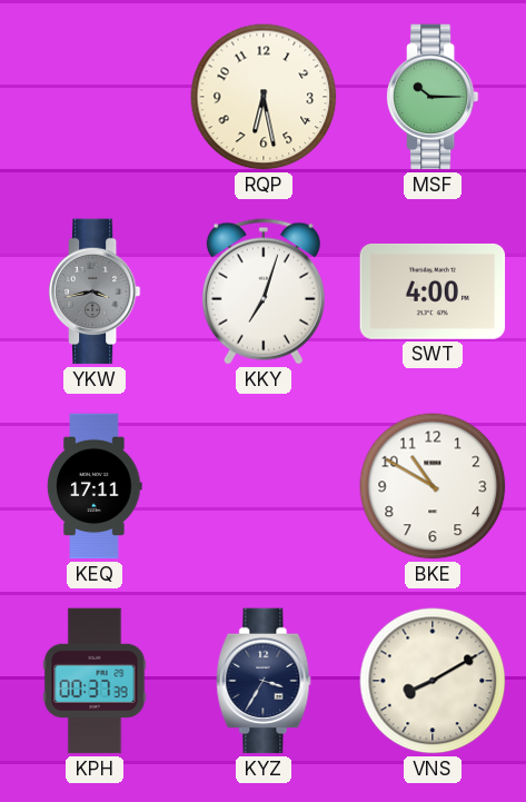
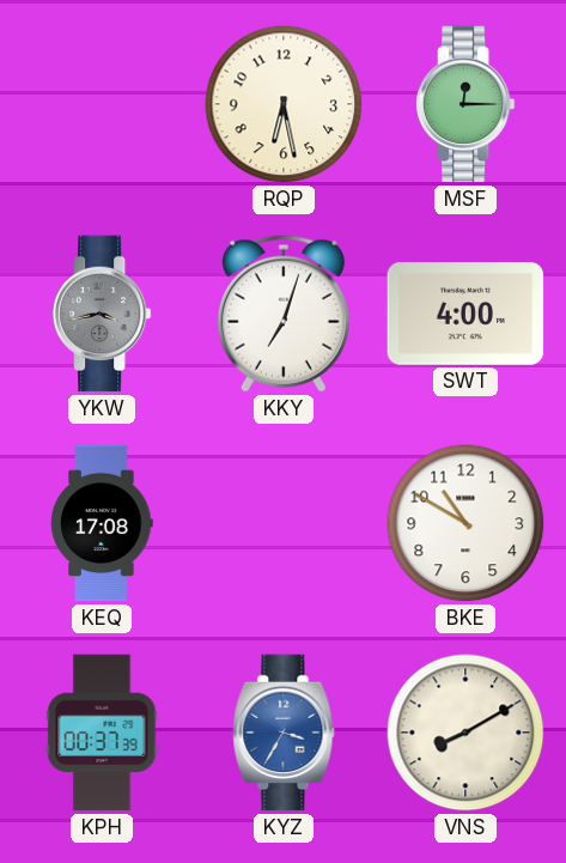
MSF: 10:15 -> 12:15
KEQ: 17:11 -> 17:08
KYZ dial: navy -> blue
